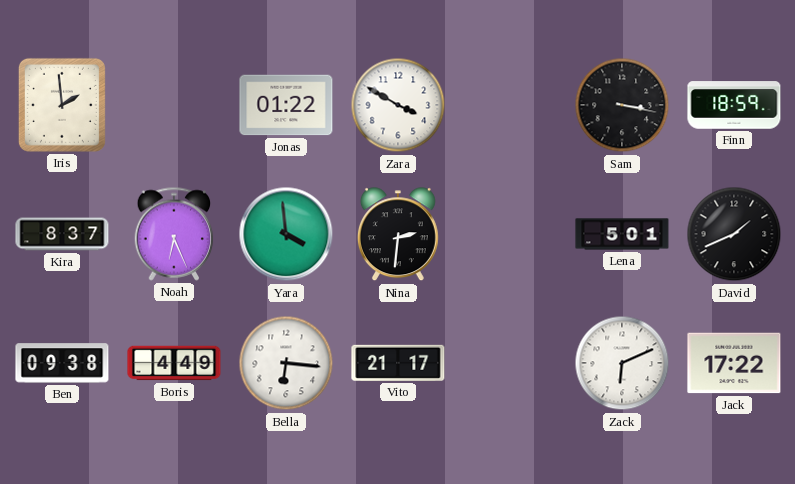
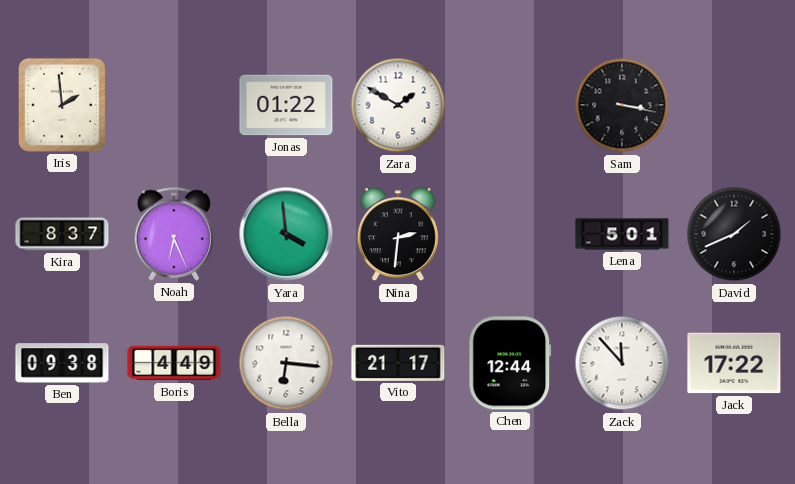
Zara: 3:50 -> 1:50
Finn: 18:59 -> none
Chen: none -> 12:44
Zack: 6:11 -> 11:53
